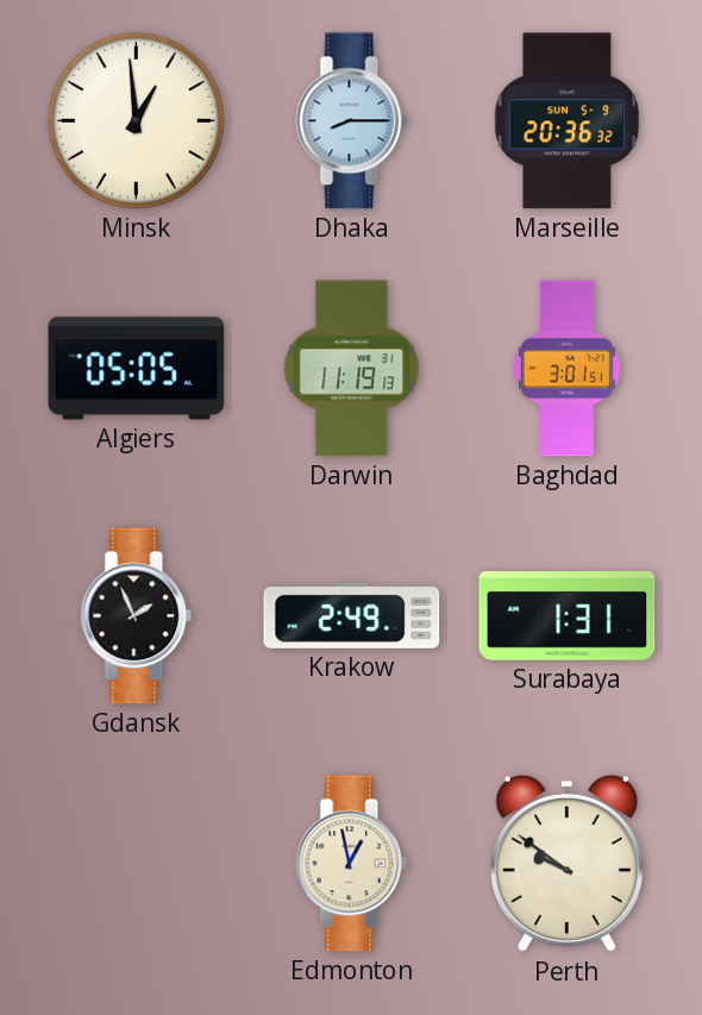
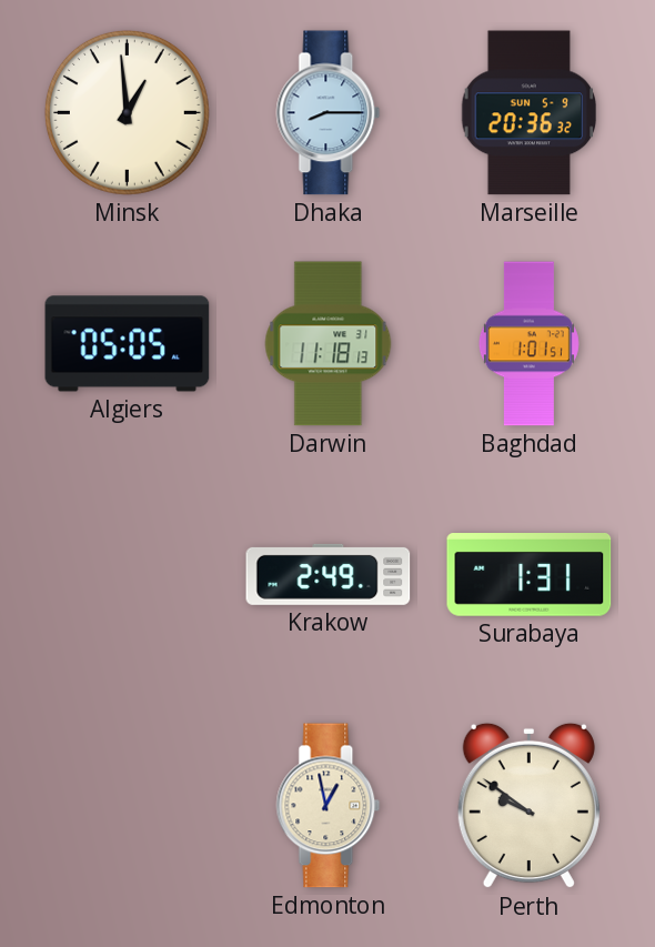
Darwin: 11:19 -> 11:18
Baghdad: 3:01 -> 1:01
Gdansk: 1:56 -> none
